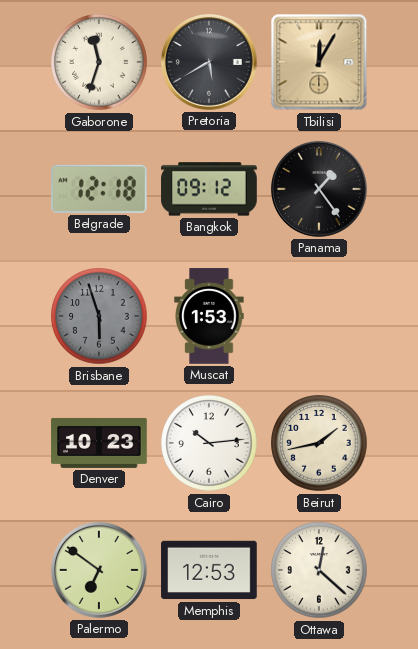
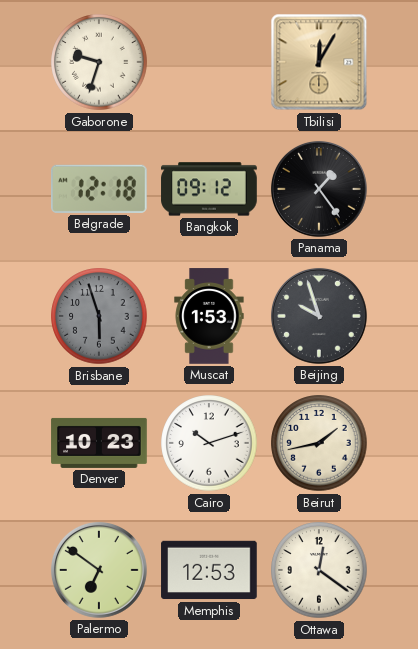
Gaborone: 11:33 -> 9:33
Pretoria: 5:40 -> none
Beijing: none -> 9:57
Cairo: 10:14 -> 10:12
Ottawa: 12:22 -> 12:21
